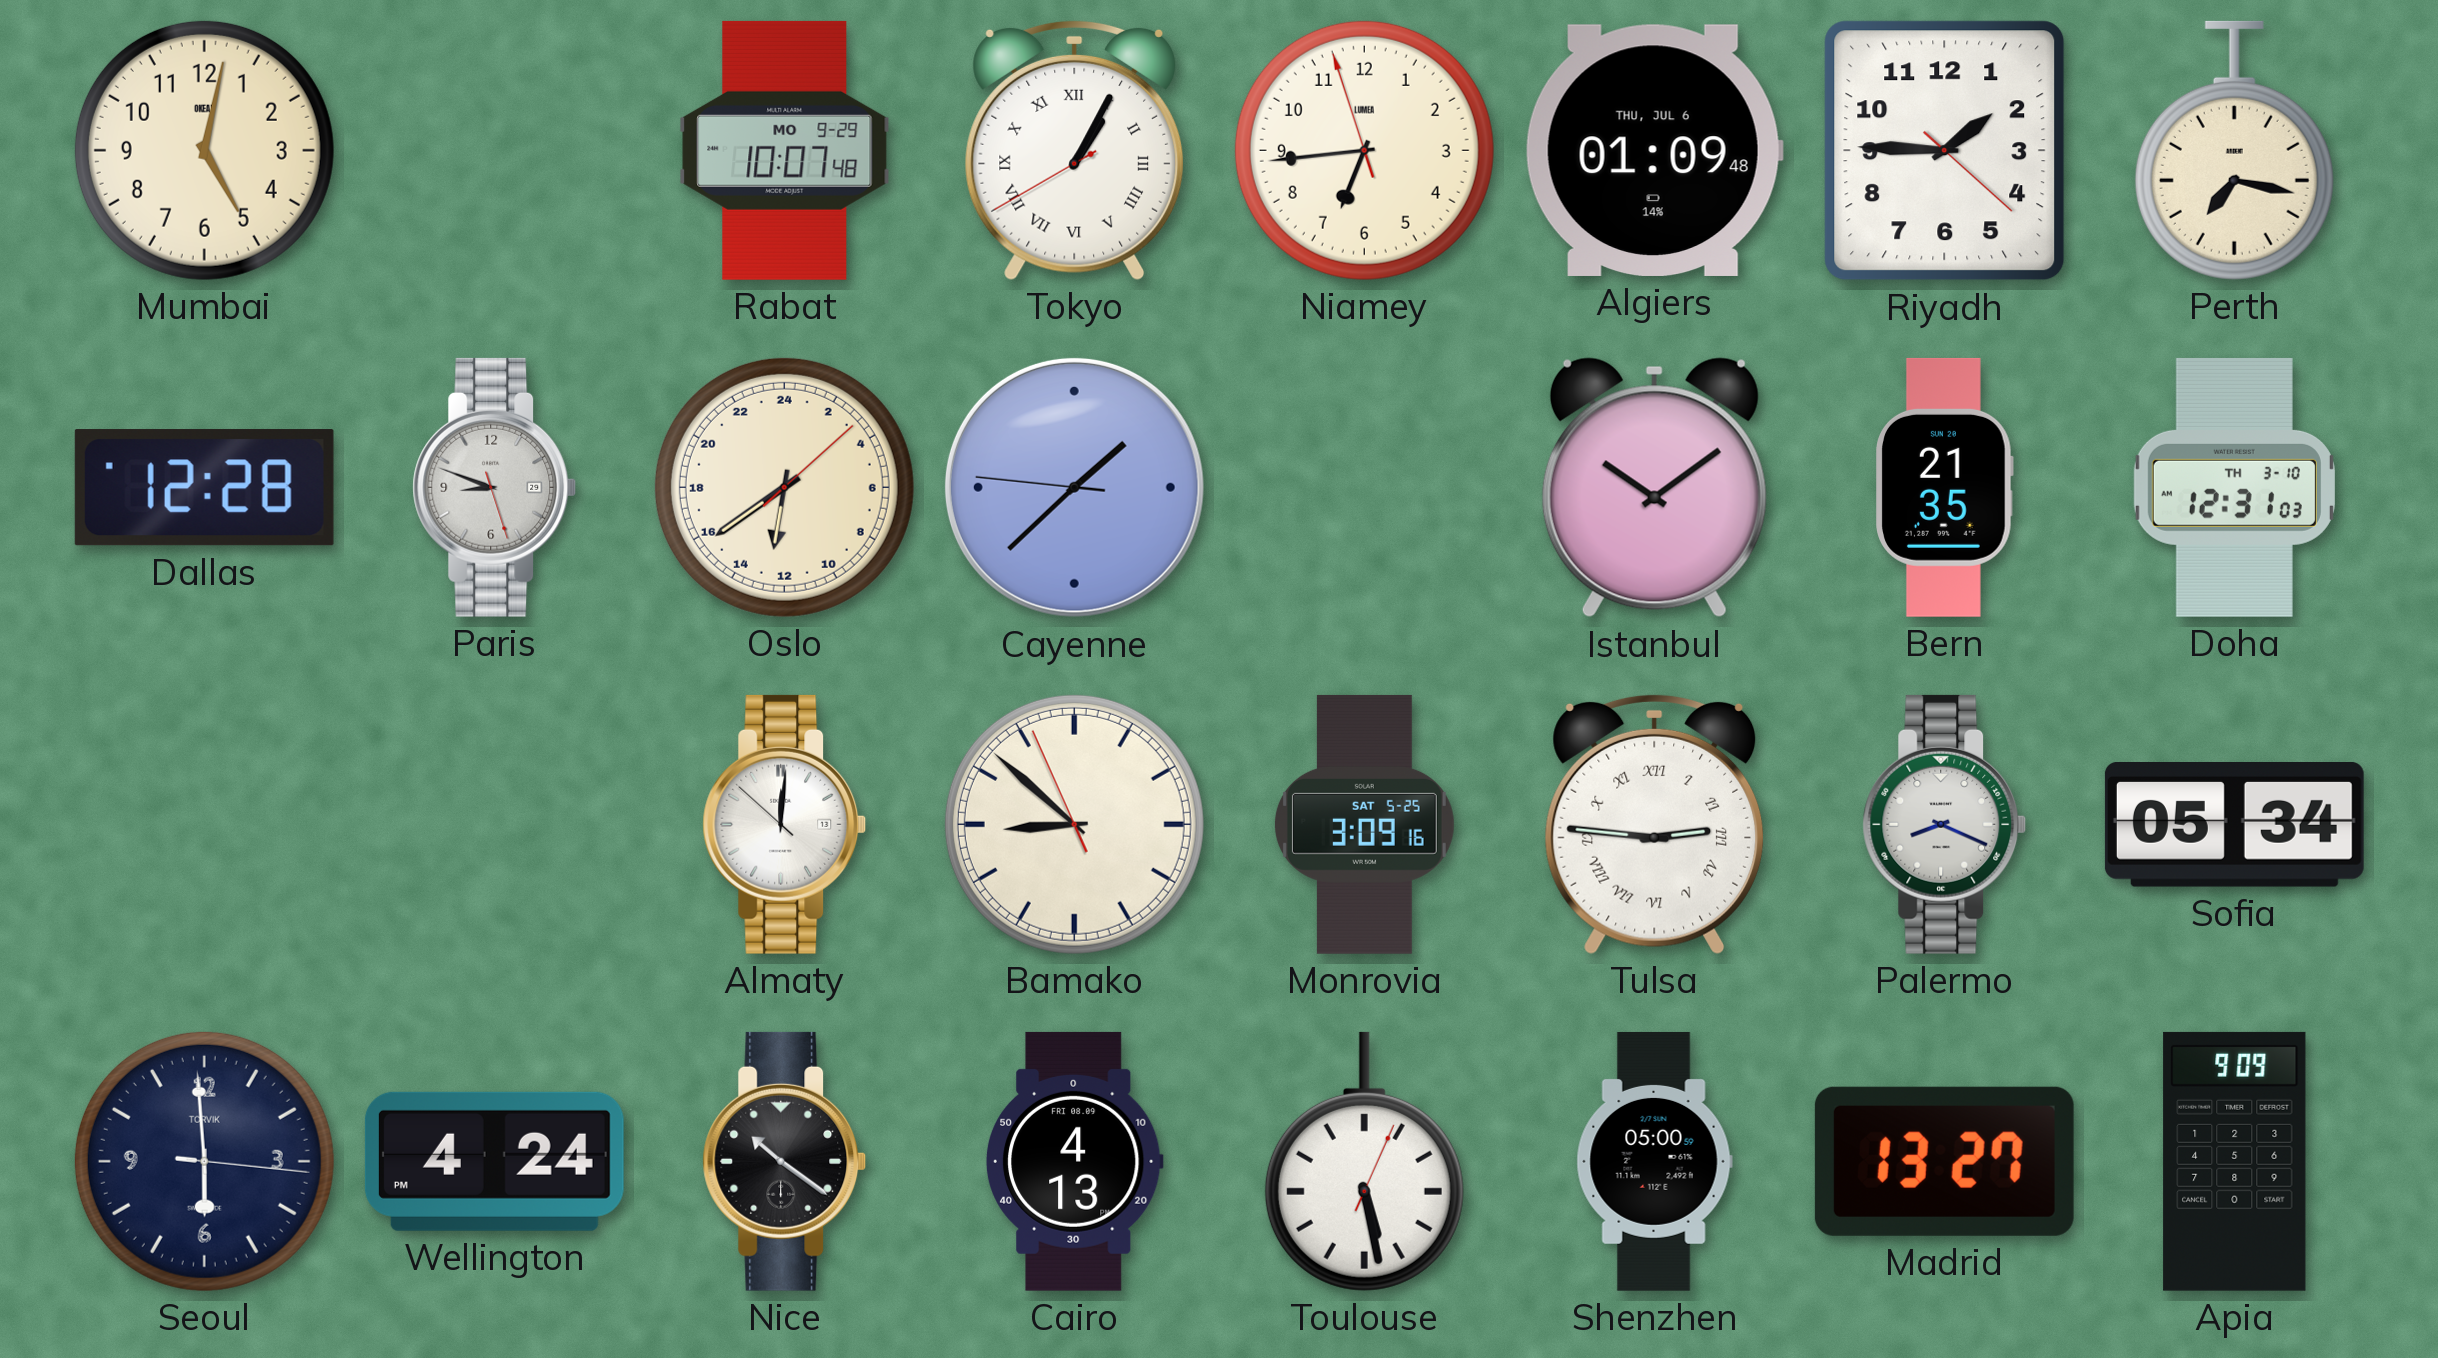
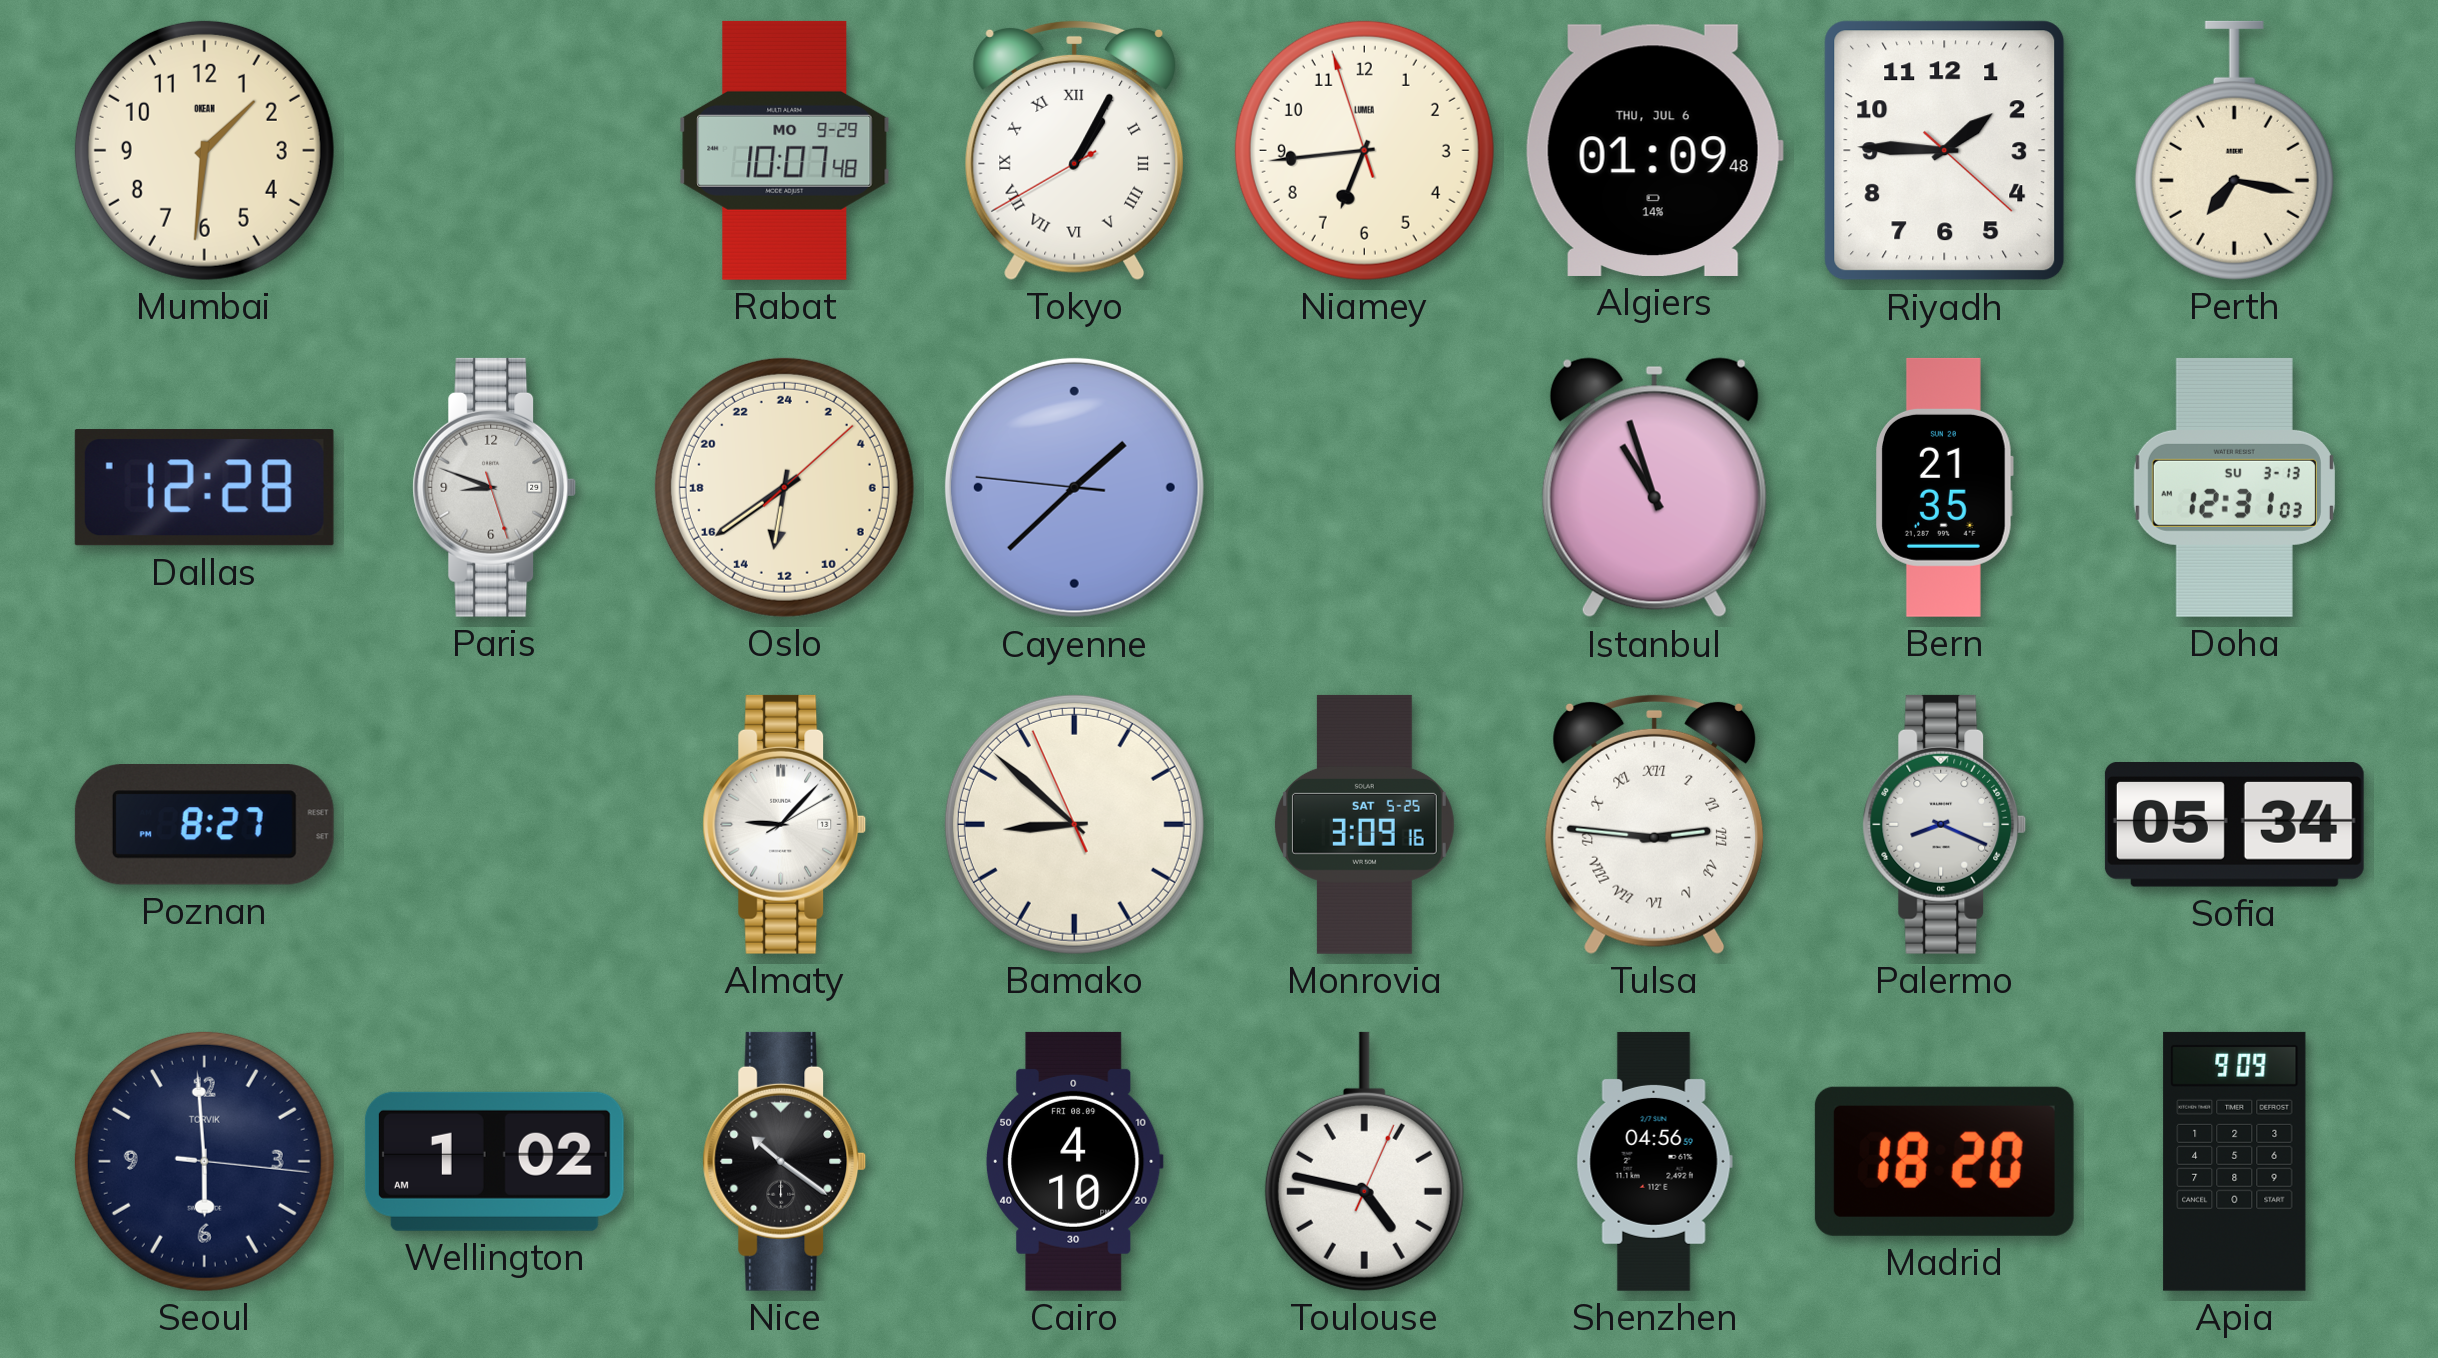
Mumbai: 5:02 -> 1:31
Istanbul: 10:09 -> 10:57
Doha date: TH 3-10 -> SU 3-13
Poznan: none -> 8:27
Almaty: 12:00 -> 9:07
Wellington: 4:24 -> 1:02
Cairo: 4:13 -> 4:10
Toulouse: 5:28 -> 4:47
Shenzhen: 05:00 -> 04:56
Madrid: 13:27 -> 18:20
